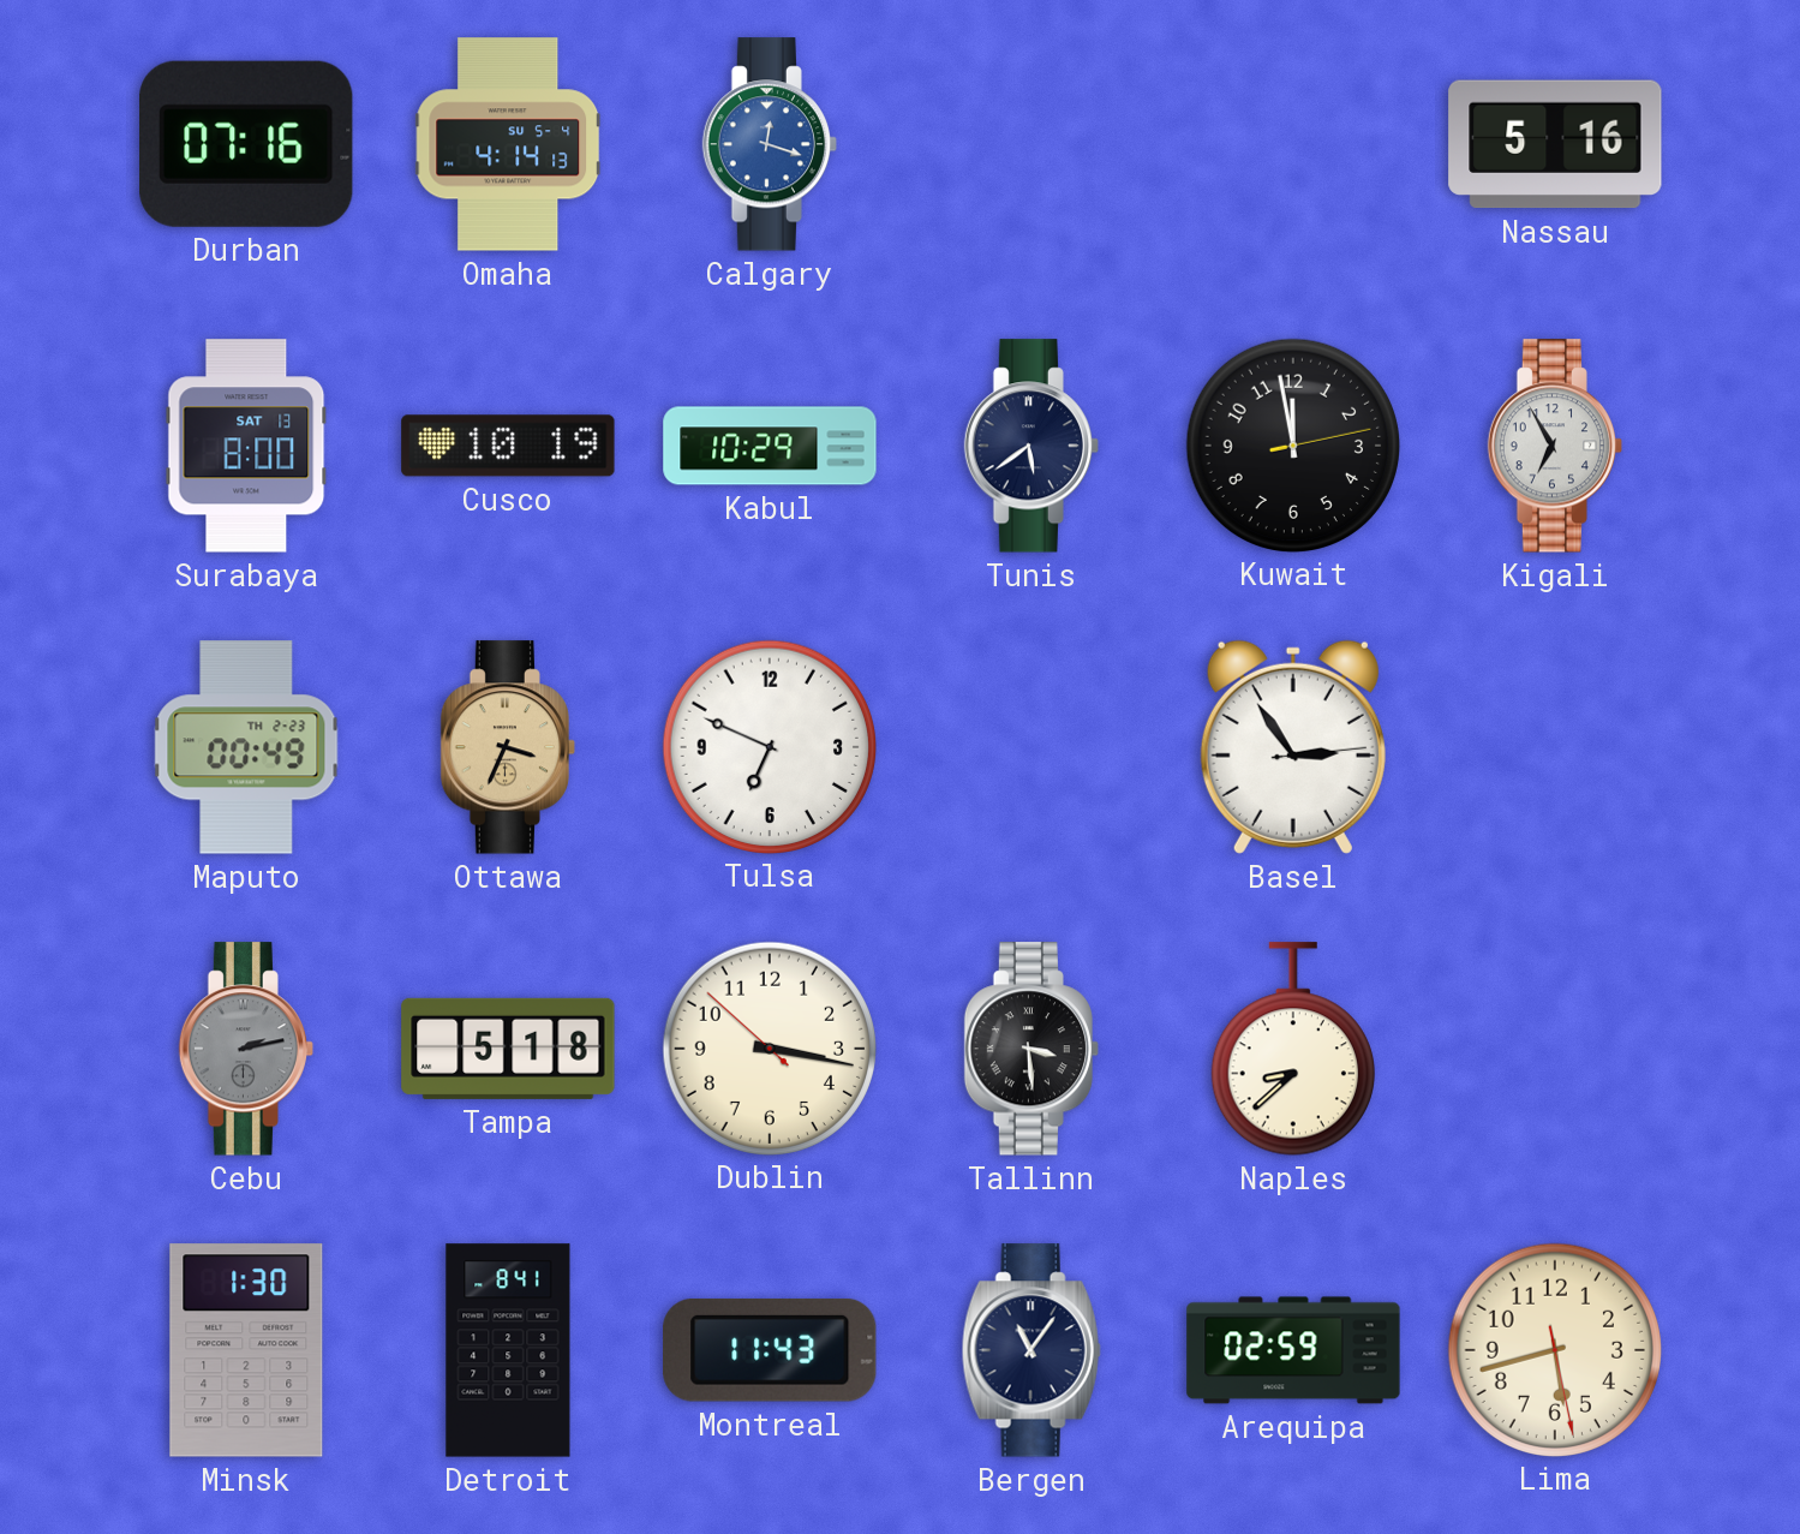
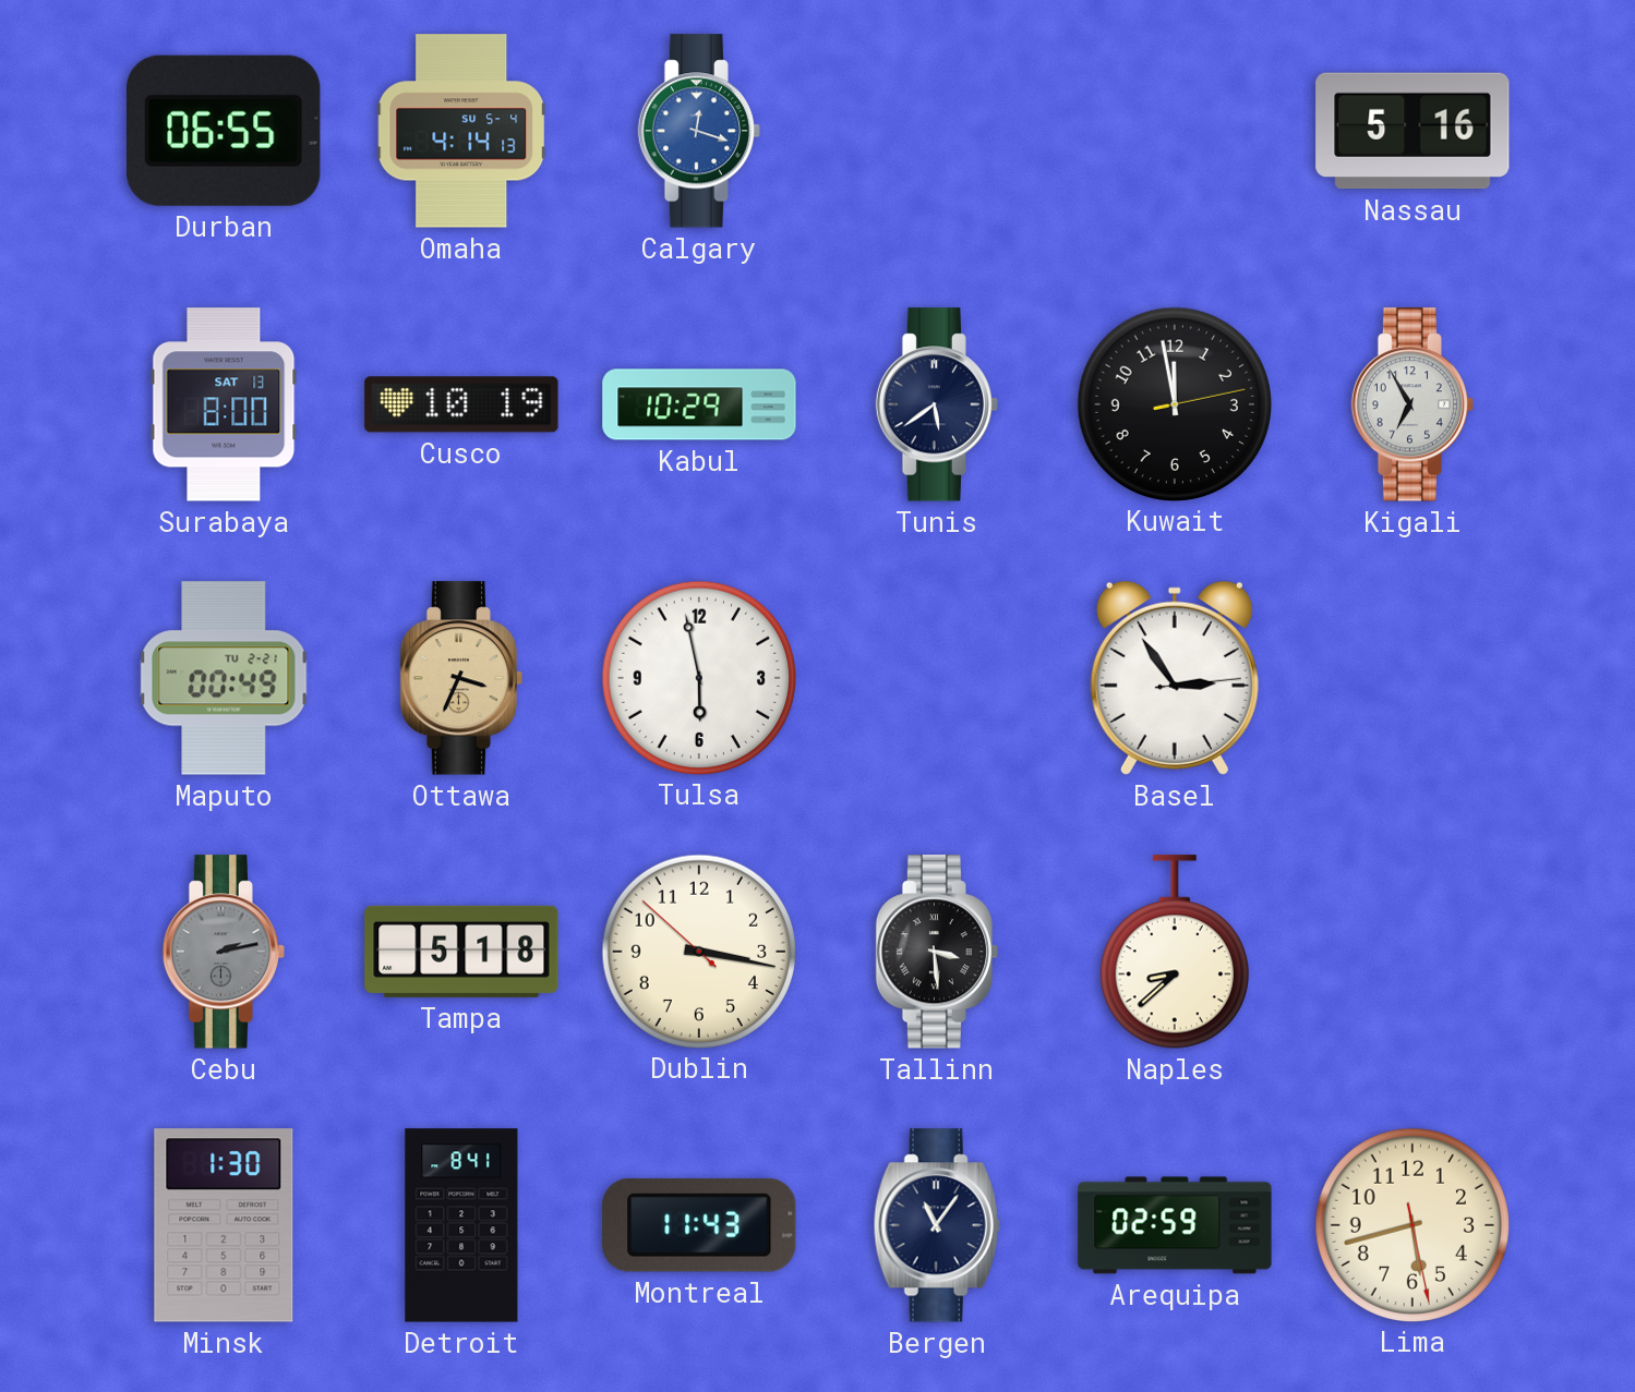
Durban: 07:16 -> 06:55
Maputo date: TH 2-23 -> TU 2-21
Tulsa: 6:49 -> 5:58
